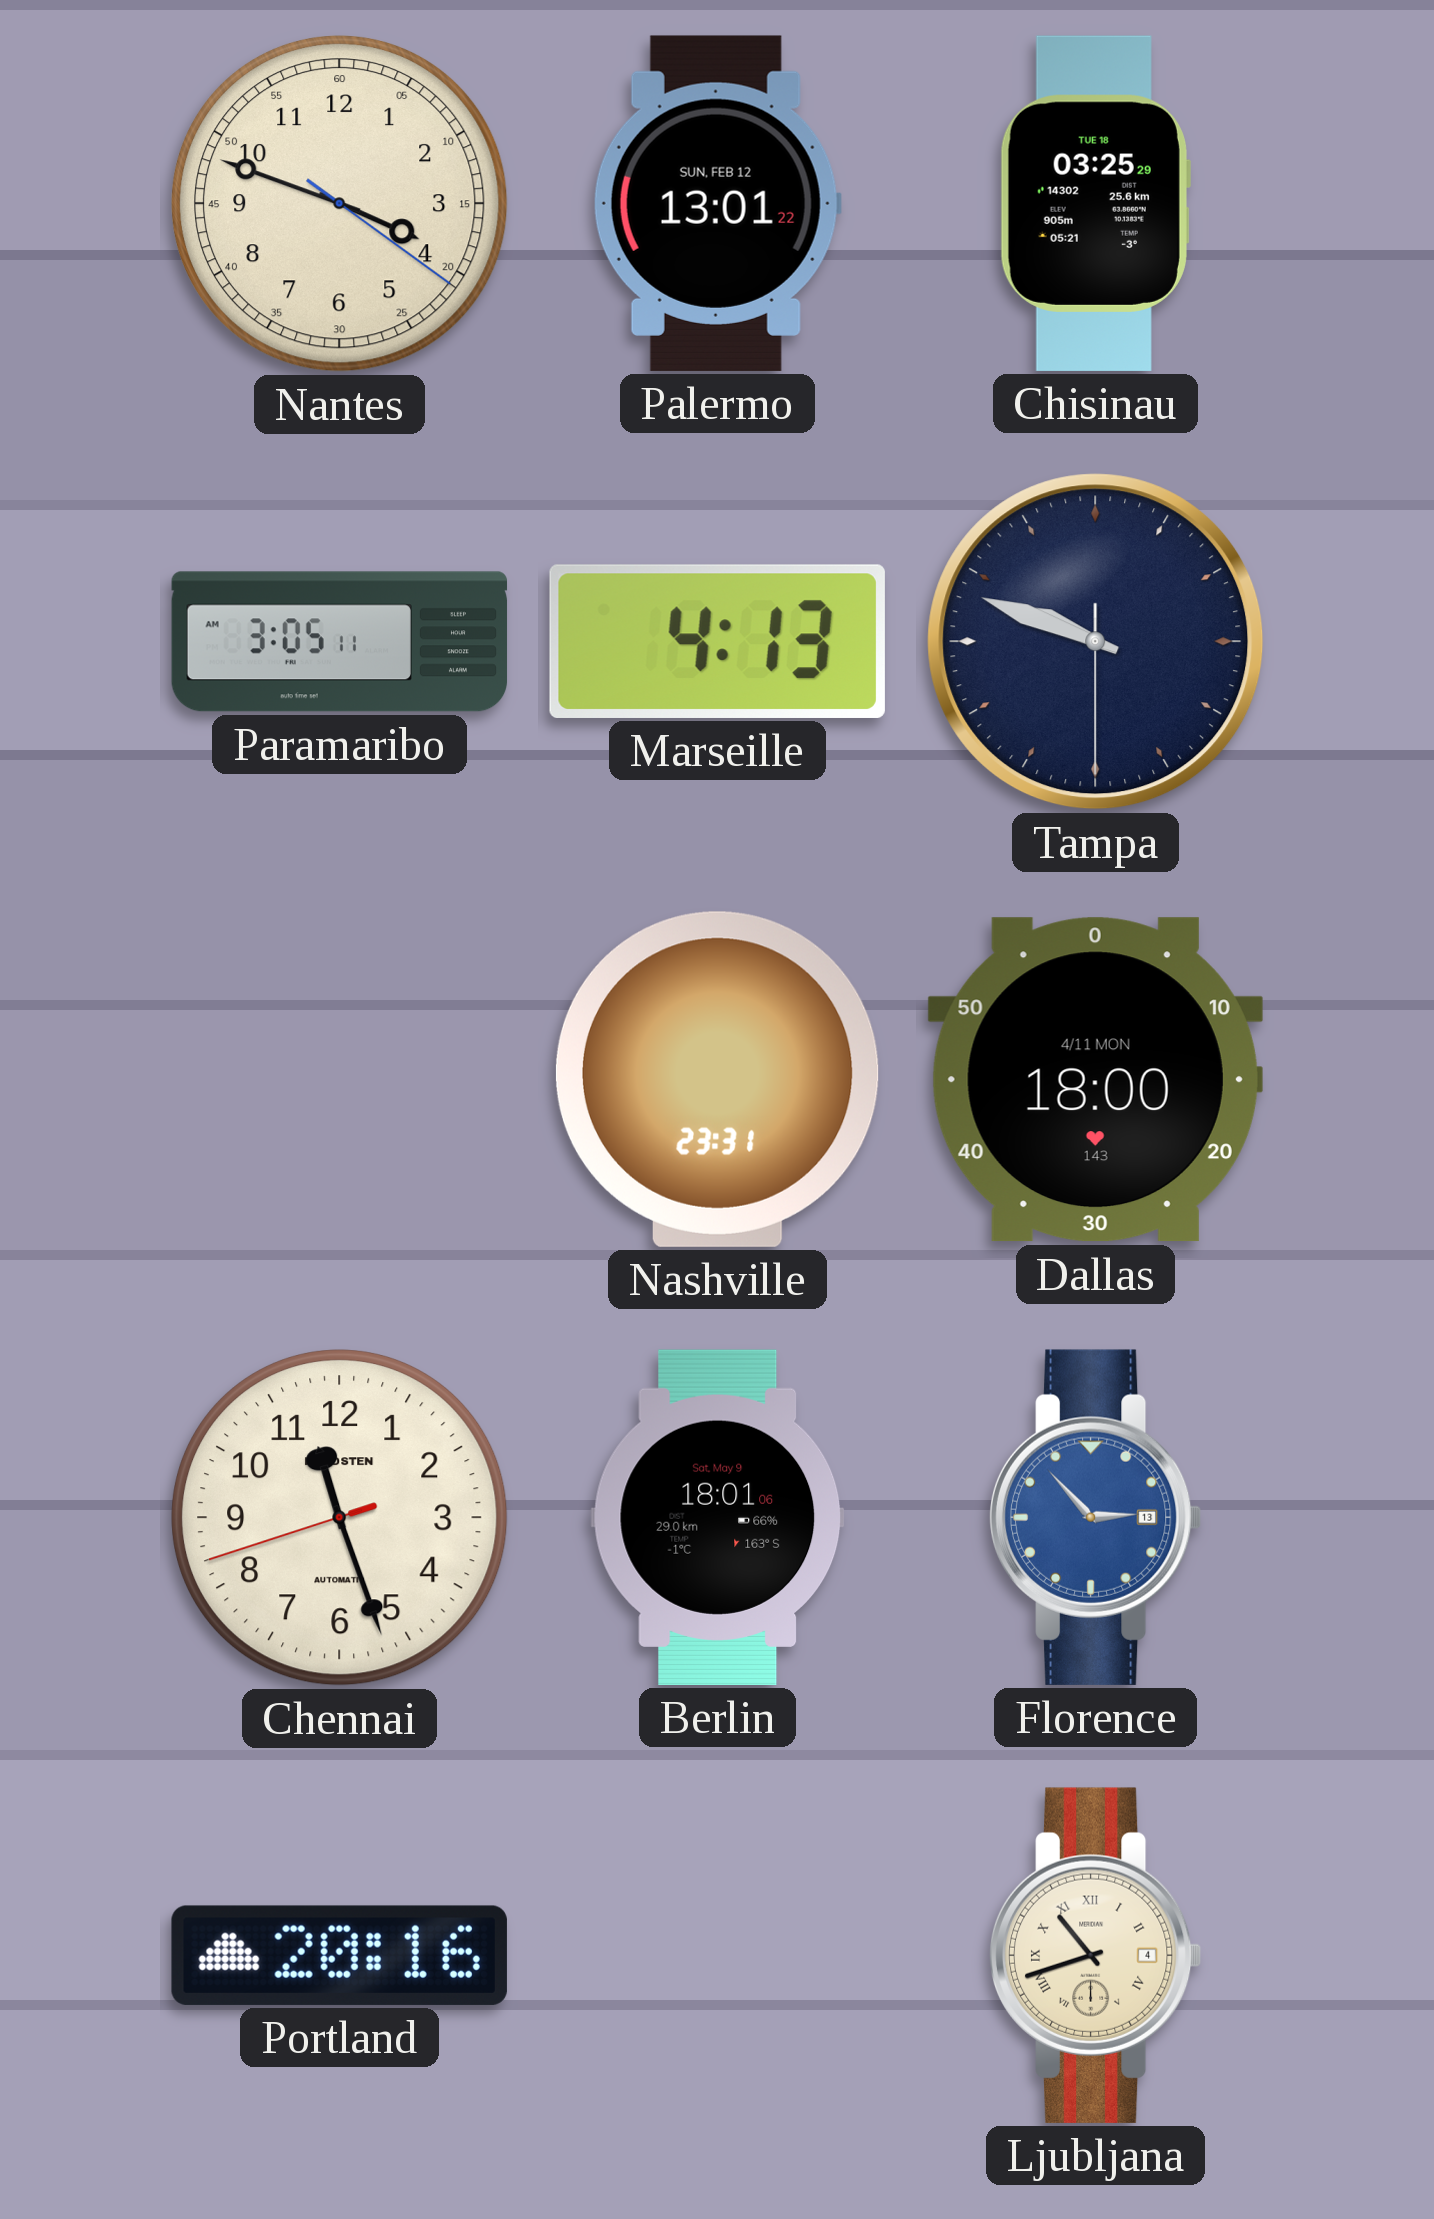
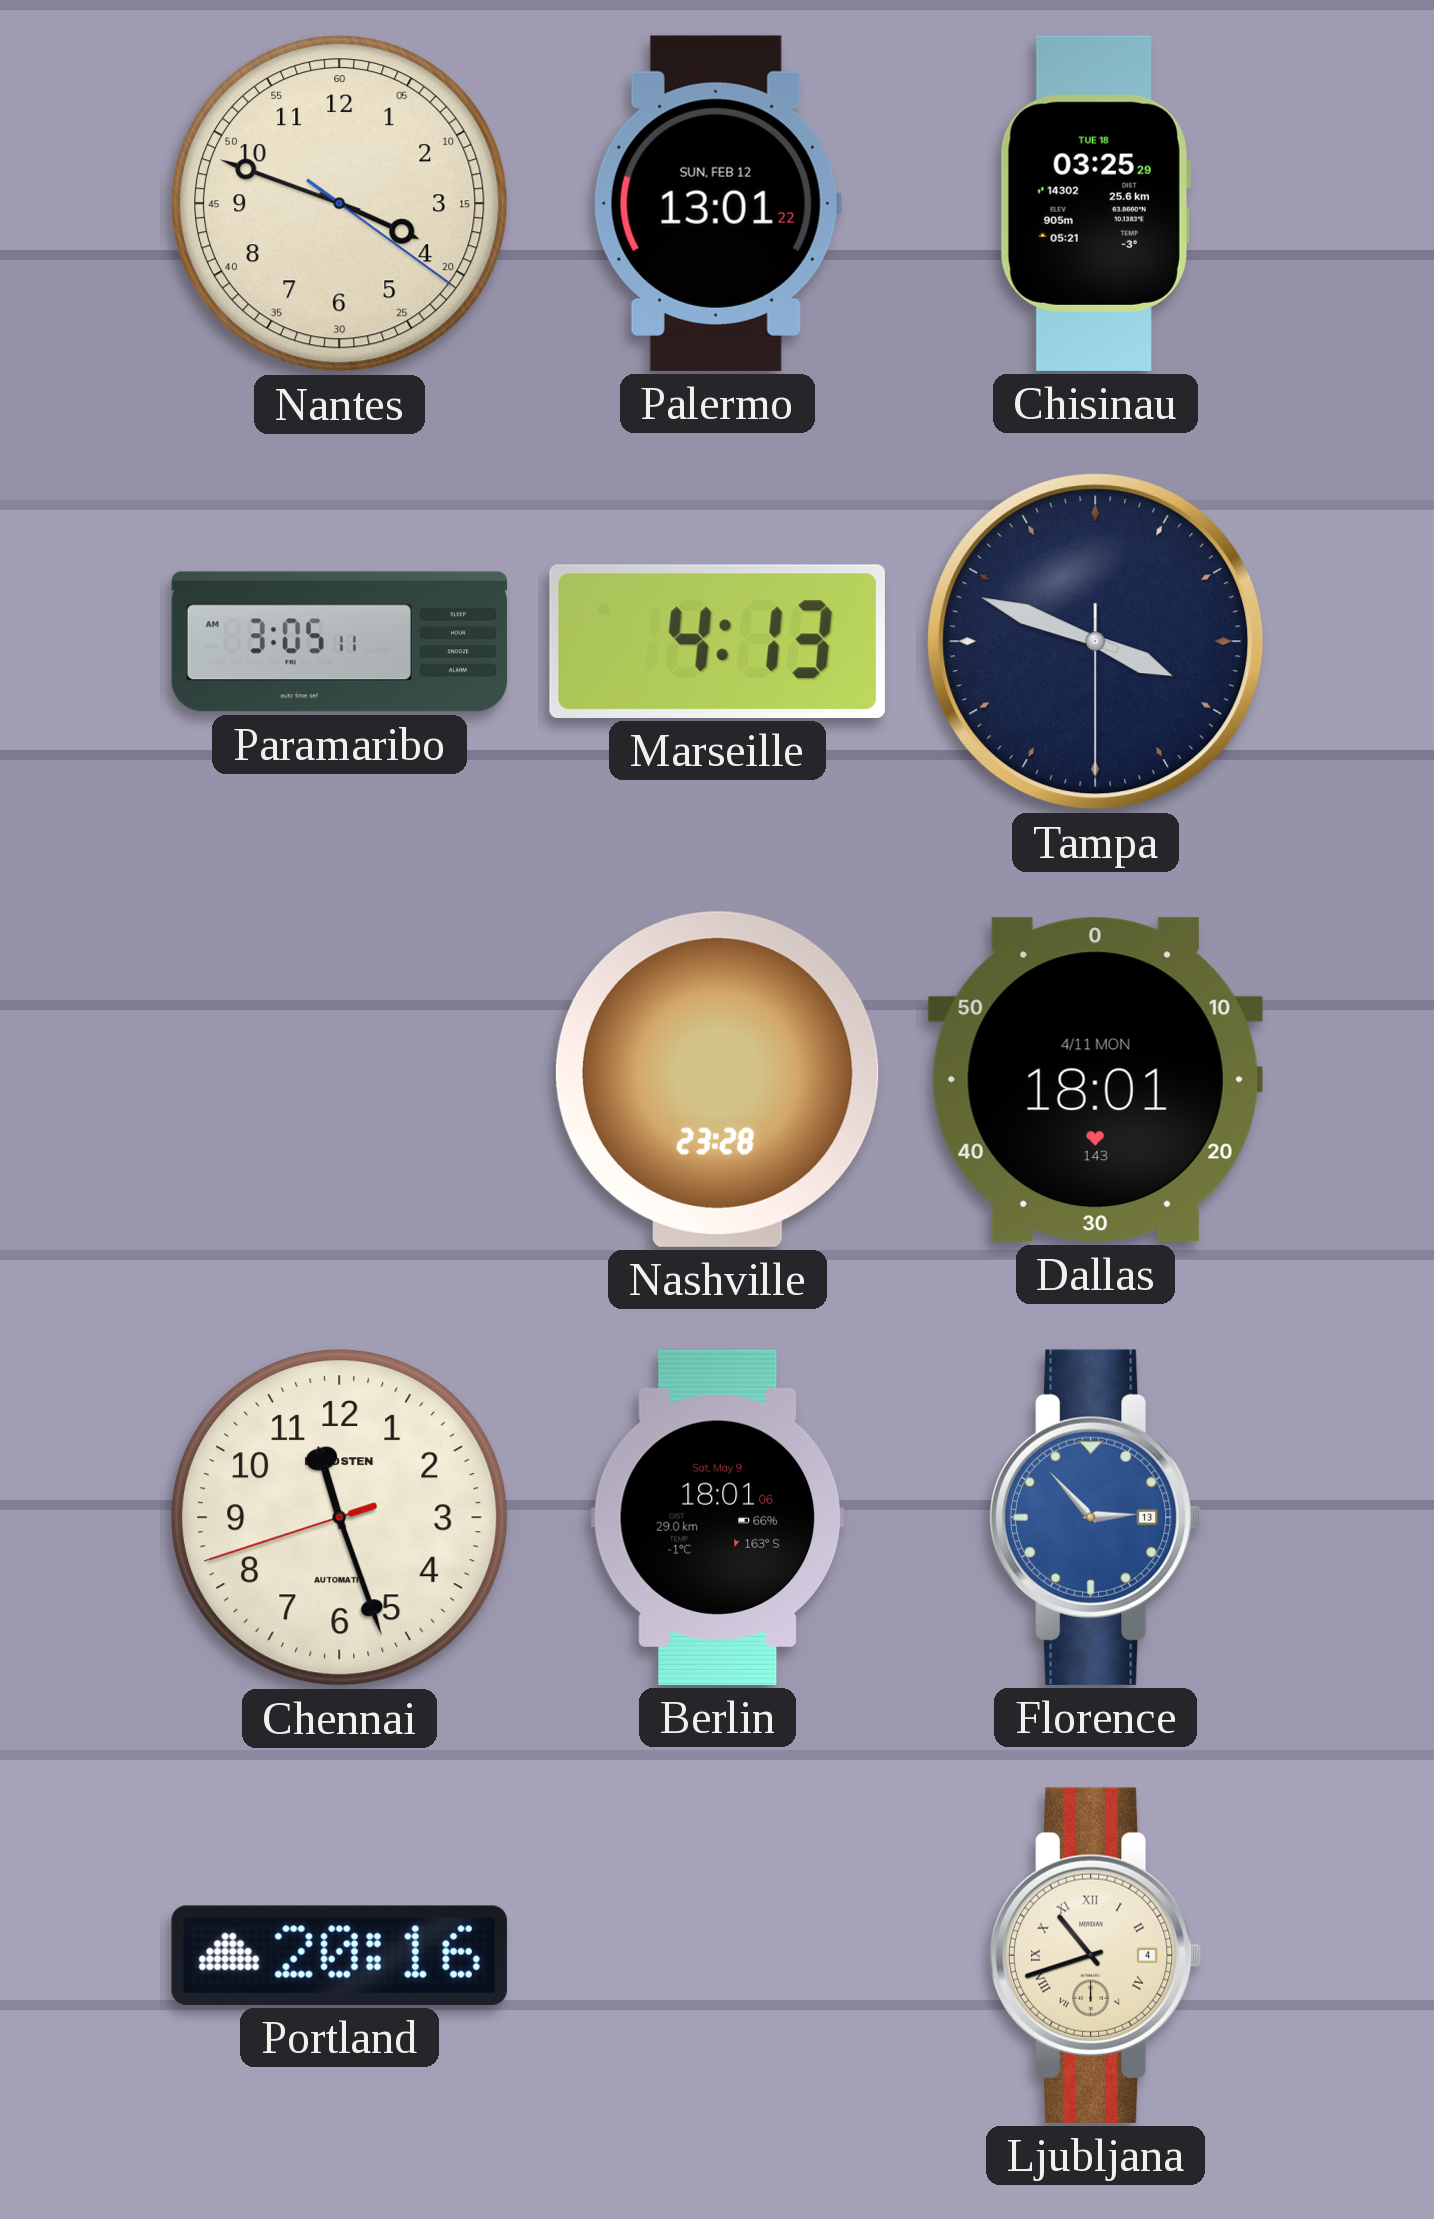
Tampa: 9:48 -> 3:48
Nashville: 23:31 -> 23:28
Dallas: 18:00 -> 18:01
